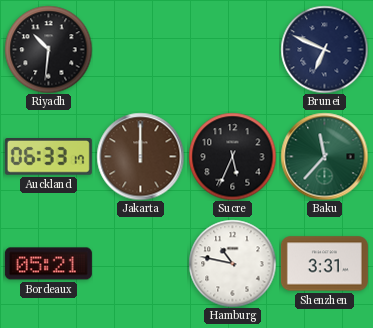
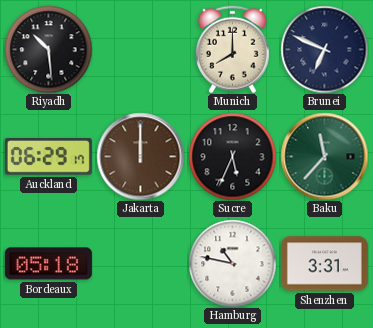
Riyadh: 10:31 -> 10:29
Munich: none -> 8:00
Auckland: 06:33 -> 06:29
Bordeaux: 05:21 -> 05:18
